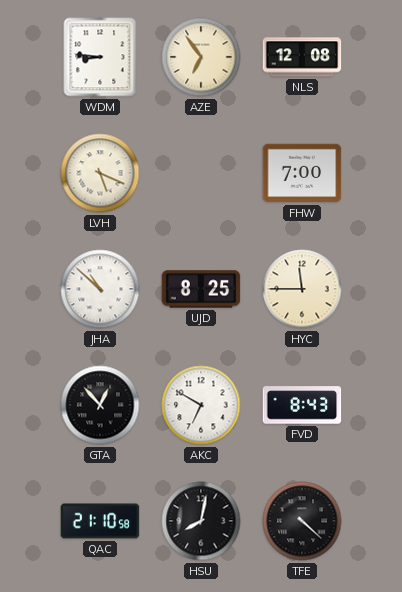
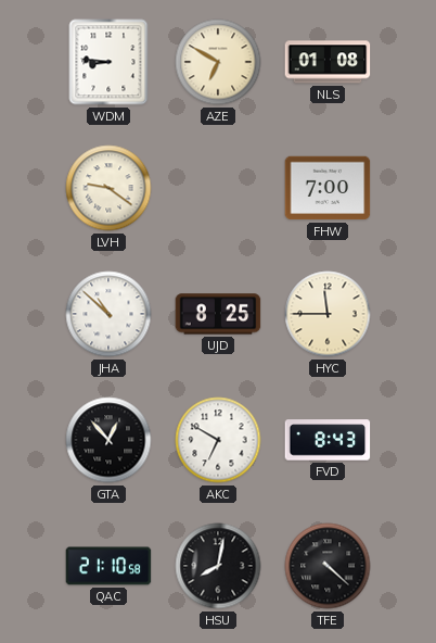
AZE: 6:54 -> 6:50
NLS: 12:08 -> 01:08
LVH: 5:19 -> 9:21
